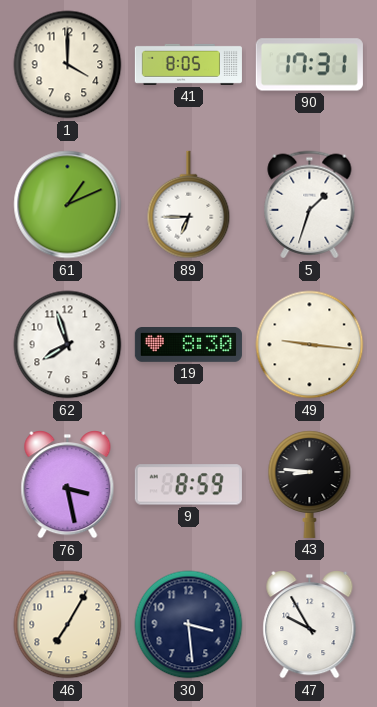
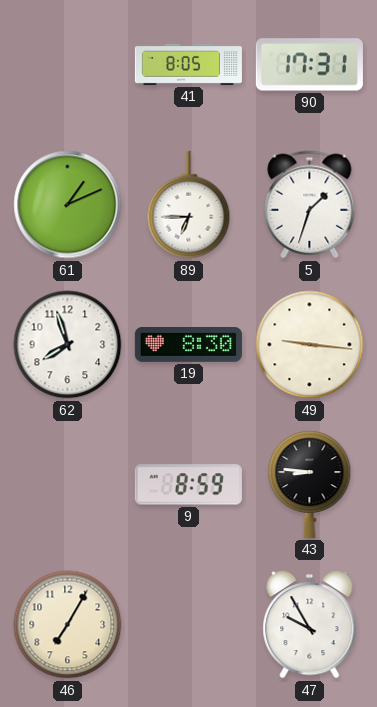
1: 4:00 -> none
76: 3:28 -> none
30: 3:29 -> none
